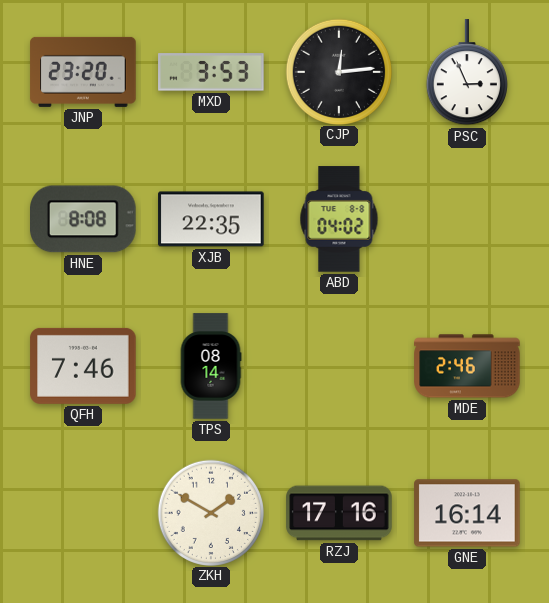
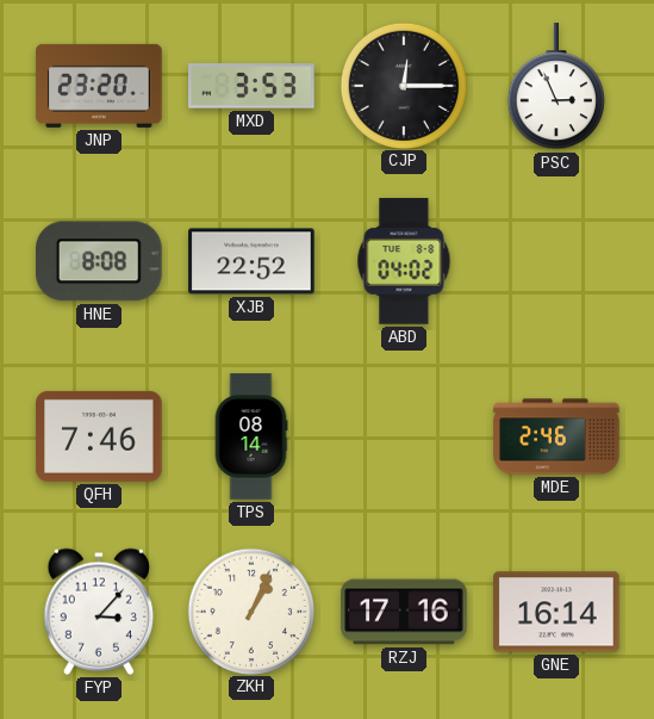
CJP: 12:14 -> 12:15
XJB: 22:35 -> 22:52
FYP: none -> 3:07
ZKH: 1:50 -> 1:04
